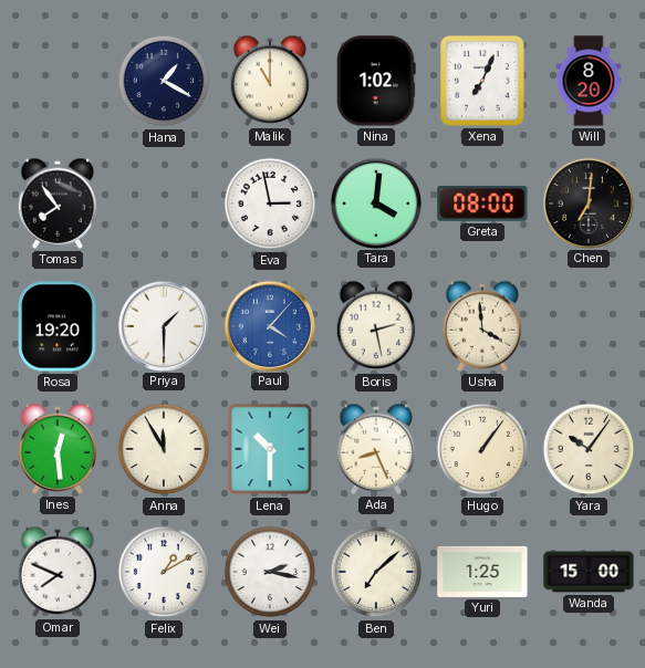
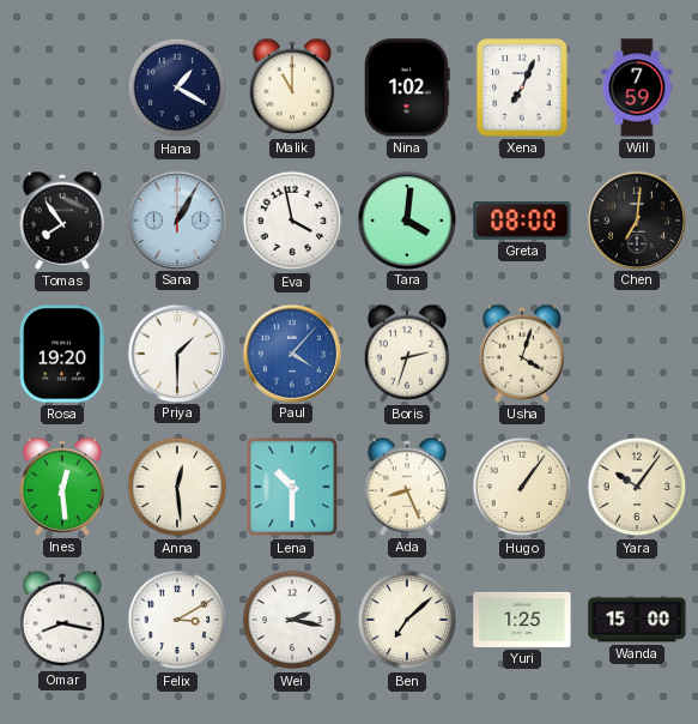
Will: 8:20 -> 7:59
Sana: none -> 1:05
Eva: 2:58 -> 3:58
Boris: 2:28 -> 2:33
Usha: 3:59 -> 4:03
Anna: 11:55 -> 12:29
Omar: 7:49 -> 8:17
Felix: 1:10 -> 3:10
